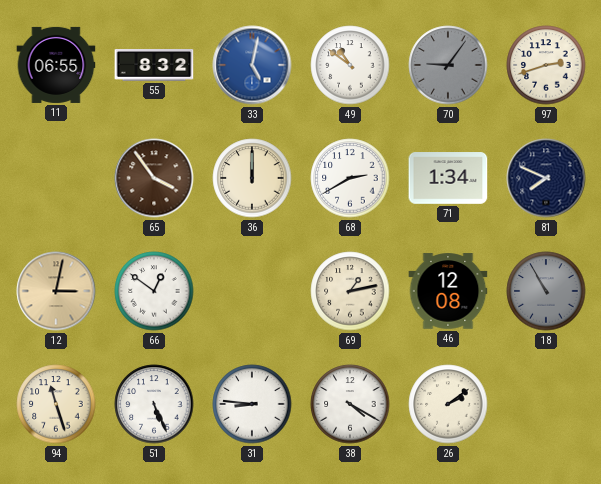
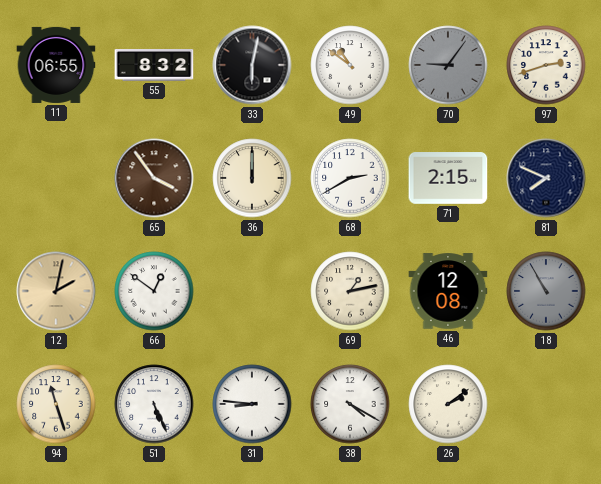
33: 5:02 -> 6:02
33 dial: blue -> black
71: 1:34 -> 2:15
12: 3:02 -> 2:02
